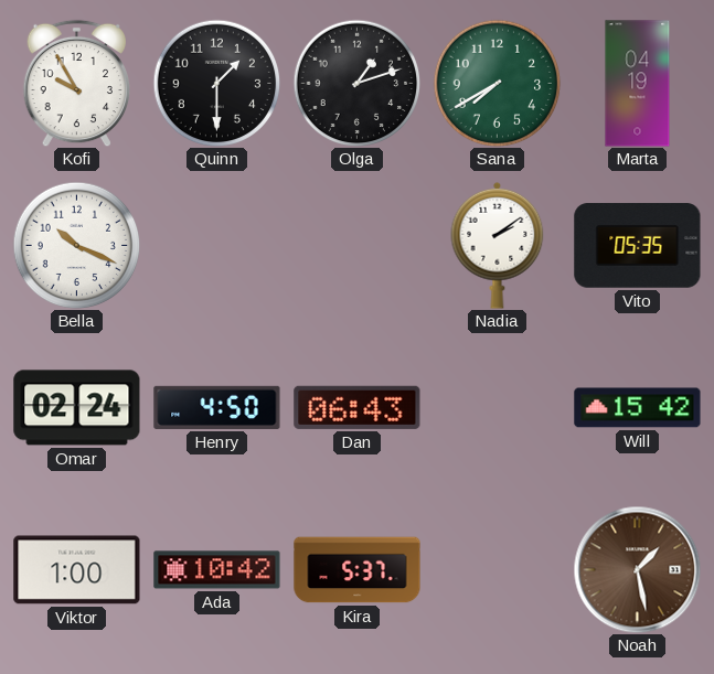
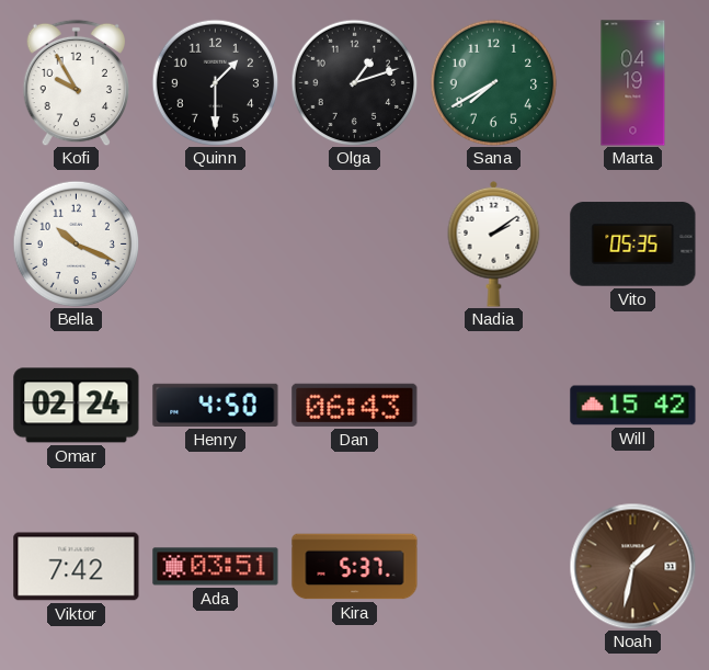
Viktor: 1:00 -> 7:42
Ada: 10:42 -> 03:51
Noah: 1:28 -> 1:32
